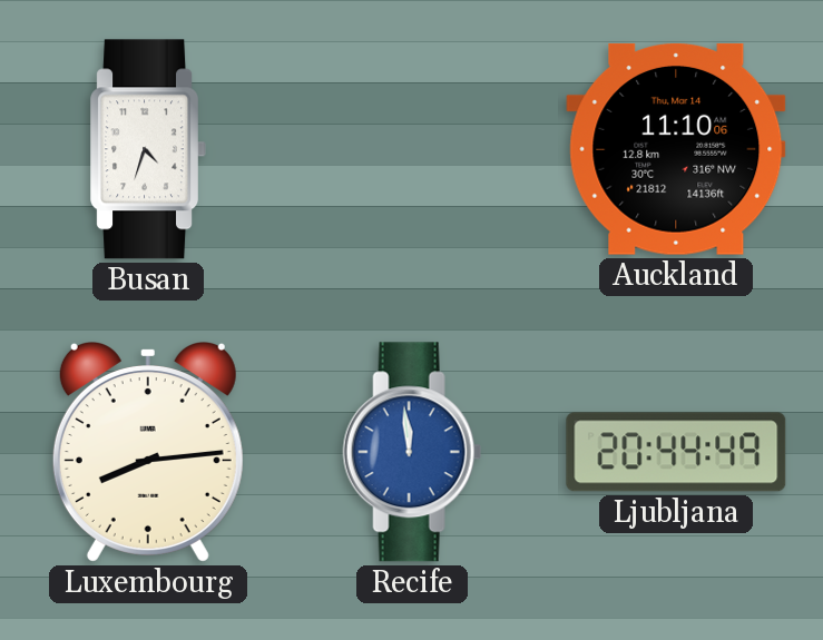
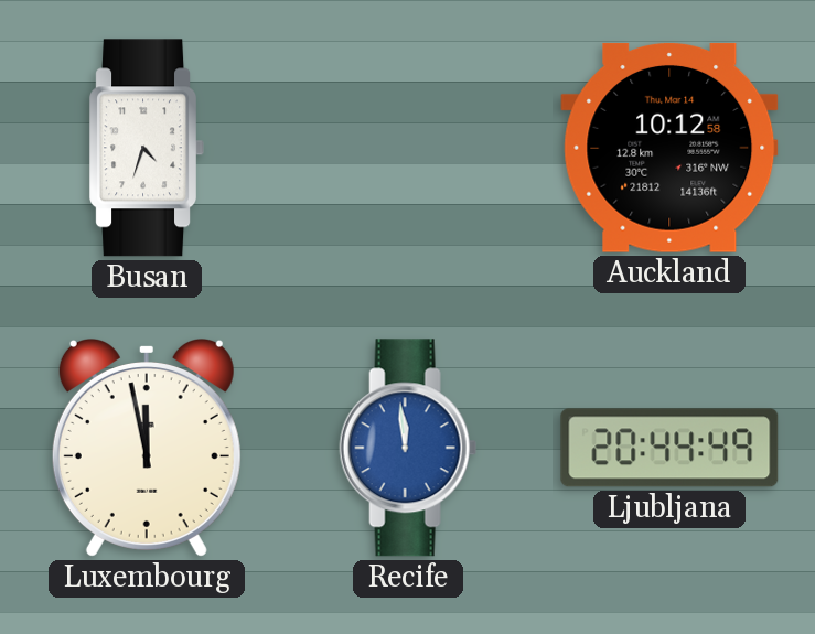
Auckland: 11:10 -> 10:12
Luxembourg: 8:14 -> 11:58
